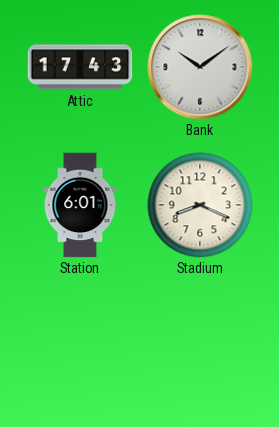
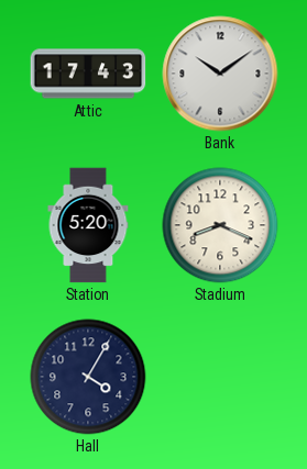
Station: 6:01 -> 5:20
Hall: none -> 4:05
